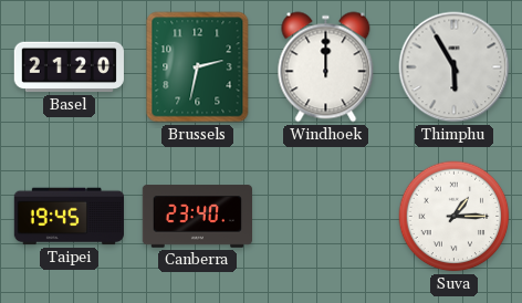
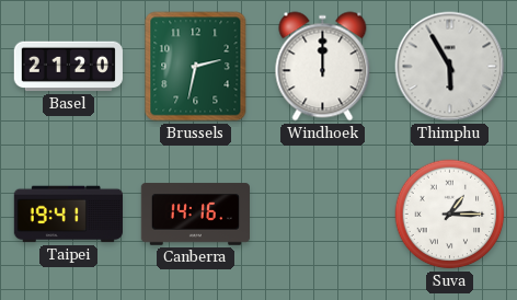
Taipei: 19:45 -> 19:41
Canberra: 23:40 -> 14:16
